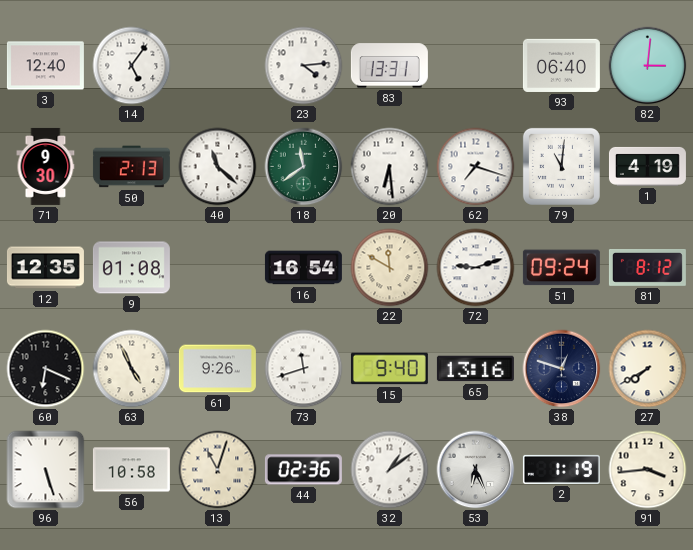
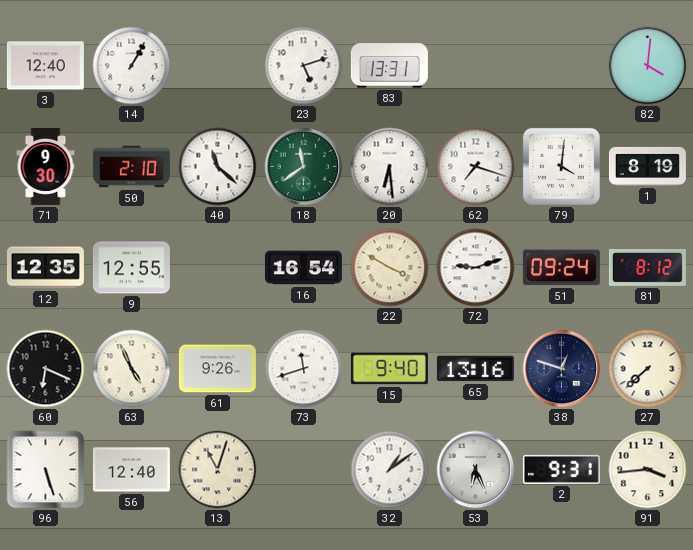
14: 5:06 -> 1:05
23: 4:14 -> 5:12
93: 06:40 -> none
82: 3:01 -> 4:01
50: 2:13 -> 2:10
79: 11:01 -> 4:01
1: 4:19 -> 8:19
9: 01:08 -> 12:55
22: 11:50 -> 3:50
27: 7:40 -> 7:38
56: 10:58 -> 12:40
44: 02:36 -> none
2: 1:19 -> 9:31
